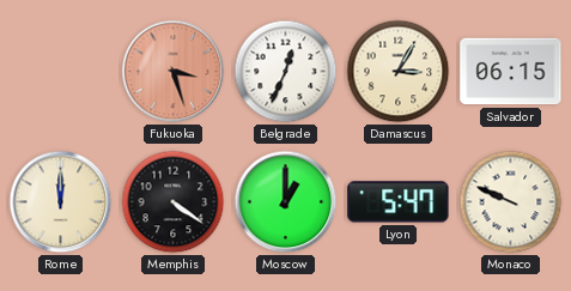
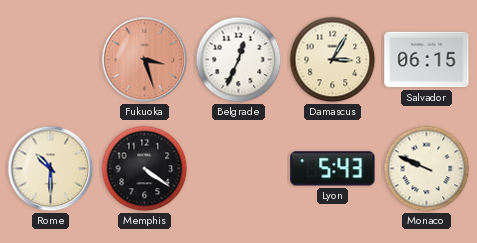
Rome: 12:00 -> 10:30
Moscow: 1:00 -> none
Lyon: 5:47 -> 5:43
